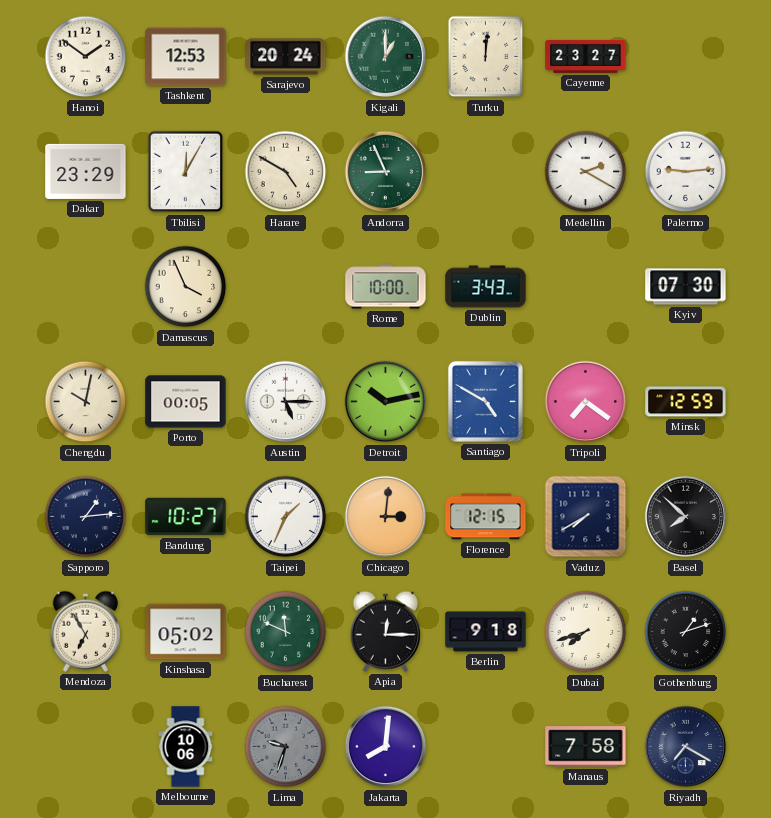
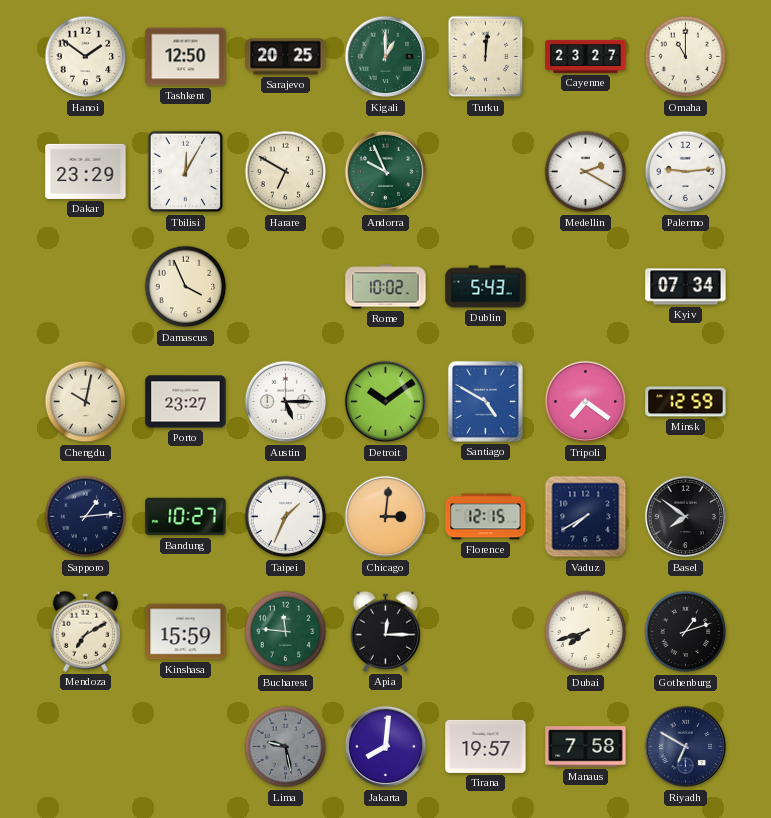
Tashkent: 12:53 -> 12:50
Sarajevo: 20:24 -> 20:25
Omaha: none -> 11:00
Harare: 4:50 -> 6:50
Andorra: 8:56 -> 9:56
Rome: 10:00 -> 10:02
Dublin: 3:43 -> 5:43
Kyiv: 07:30 -> 07:34
Porto: 00:05 -> 23:27
Detroit: 10:13 -> 10:09
Basel: 7:52 -> 7:51
Mendoza: 6:55 -> 7:10
Kinshasa: 05:02 -> 15:59
Bucharest: 11:49 -> 11:46
Berlin: 9:18 -> none
Melbourne: 10:06 -> none
Lima: 9:33 -> 9:28
Tirana: none -> 19:57
Riyadh: 7:20 -> 6:50
